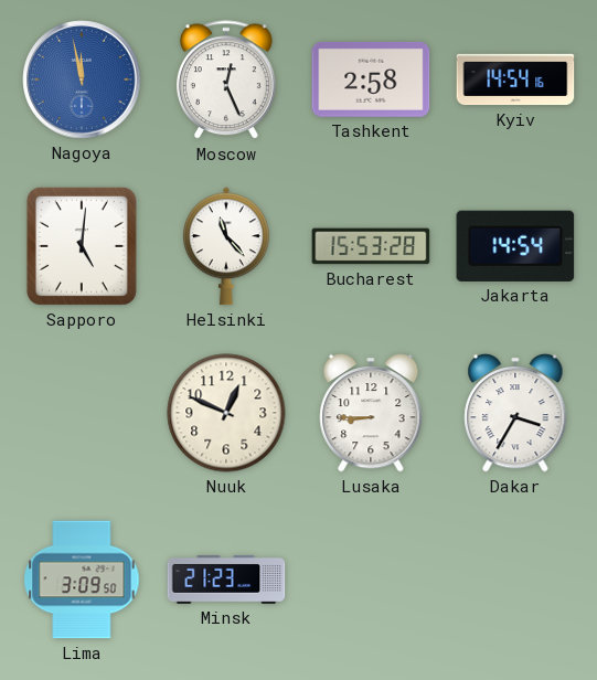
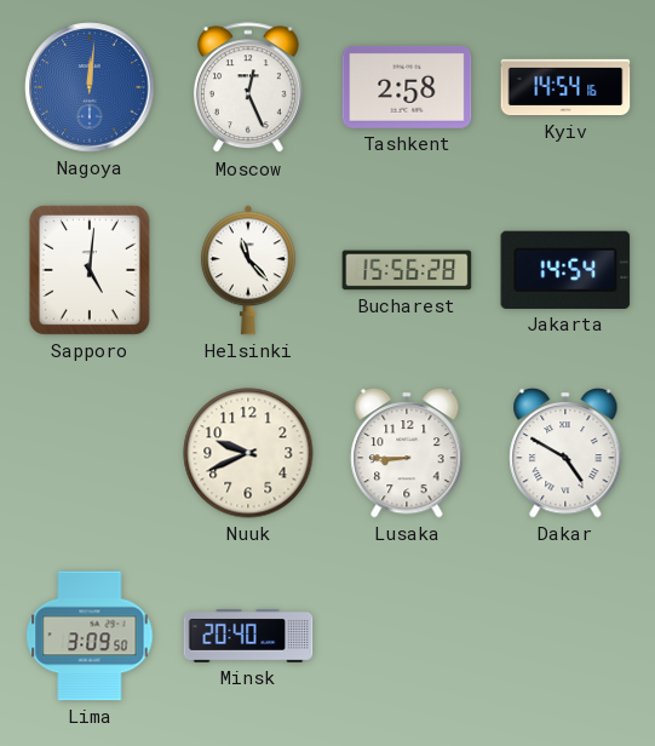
Nagoya: 11:58 -> 12:01
Bucharest: 15:53 -> 15:56
Nuuk: 12:49 -> 9:41
Dakar: 3:35 -> 4:50
Minsk: 21:23 -> 20:40
